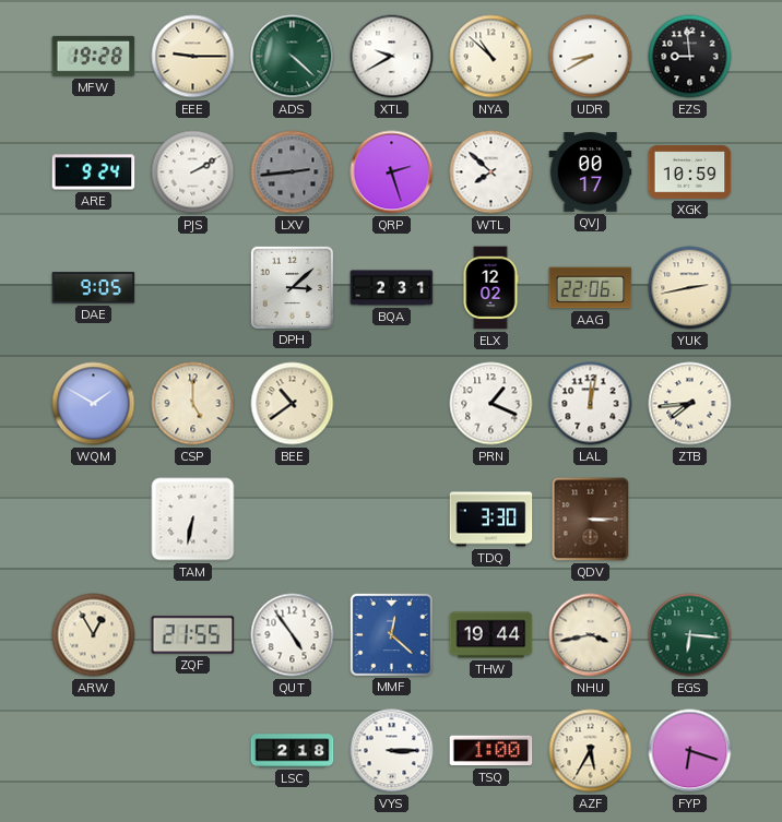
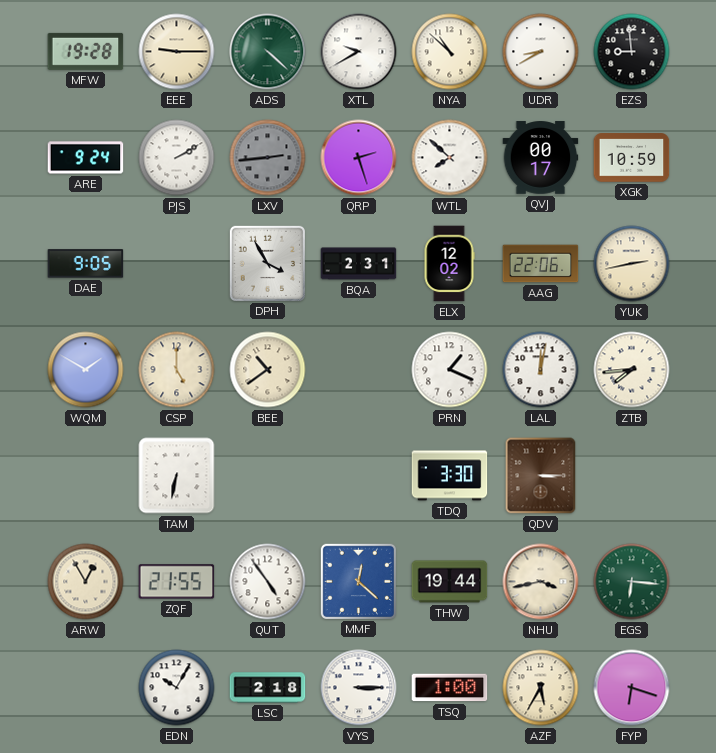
DPH: 3:08 -> 3:55
EDN: none -> 10:05
